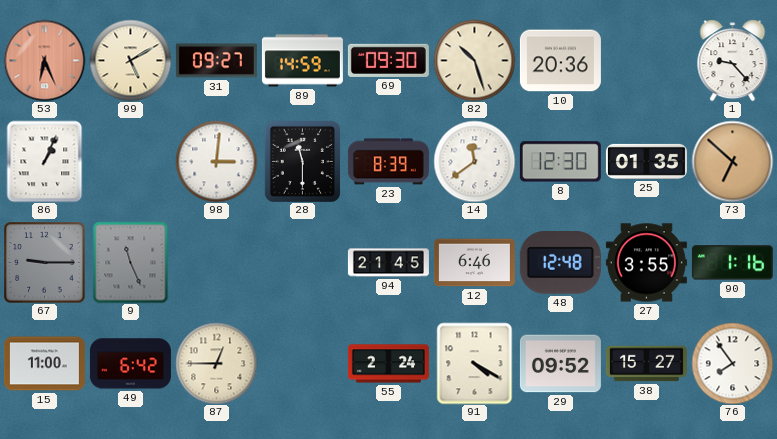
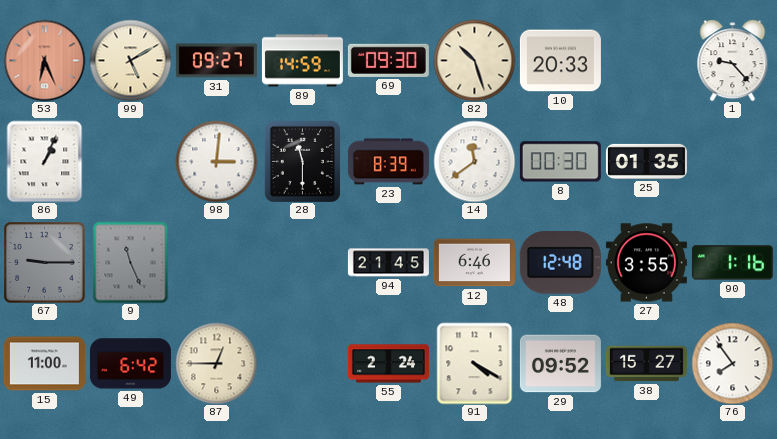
10: 20:36 -> 20:33
8: 12:30 -> 00:30
73: 6:52 -> none
